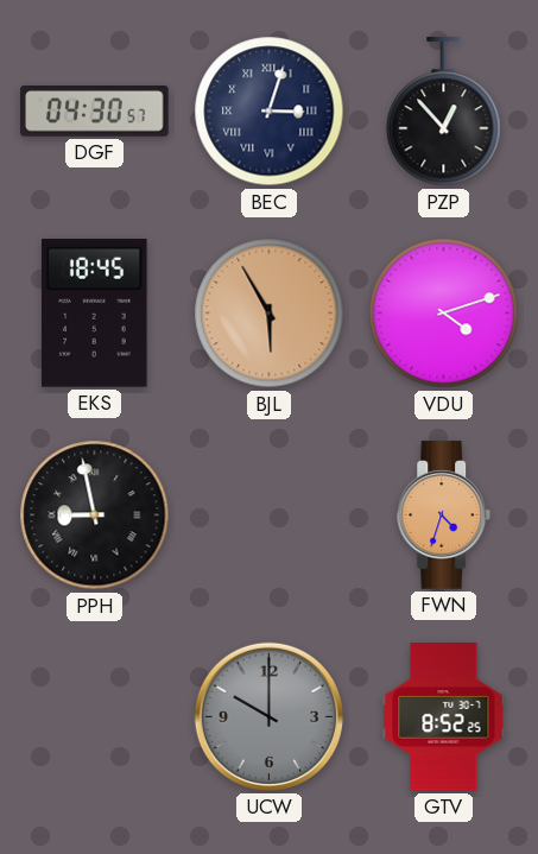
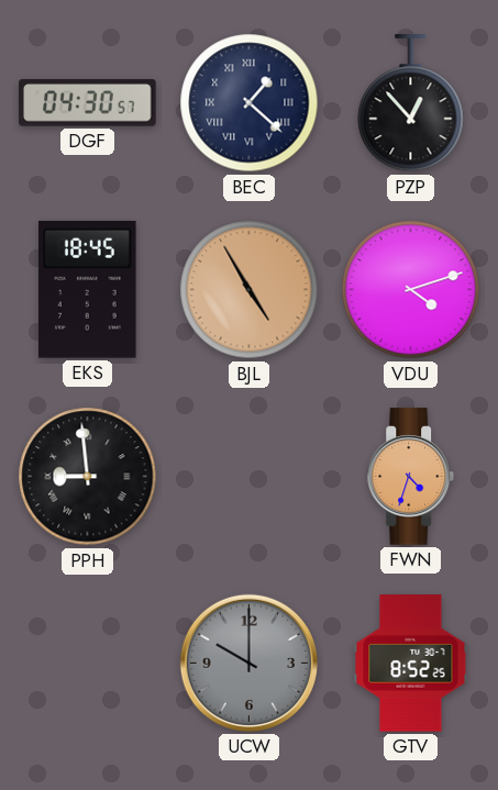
BEC: 3:03 -> 1:22
BJL: 5:55 -> 4:55
PPH: 8:58 -> 8:59
